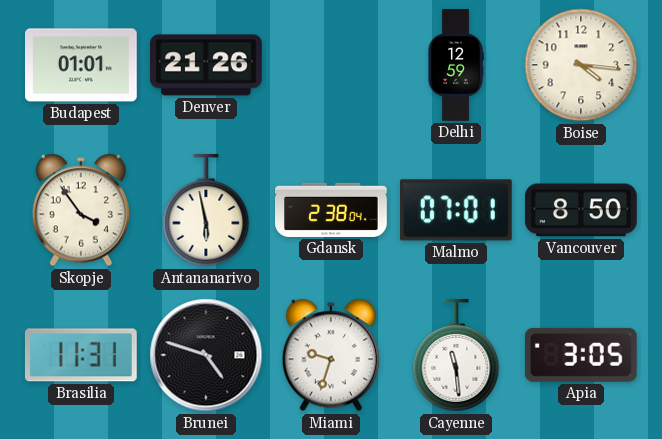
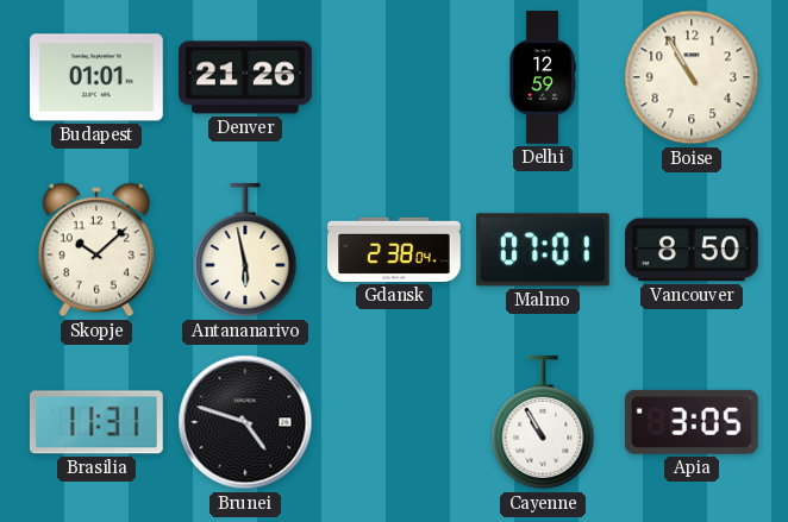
Boise: 4:16 -> 10:55
Skopje: 3:54 -> 10:08
Miami: 9:33 -> none
Cayenne: 11:29 -> 10:55
